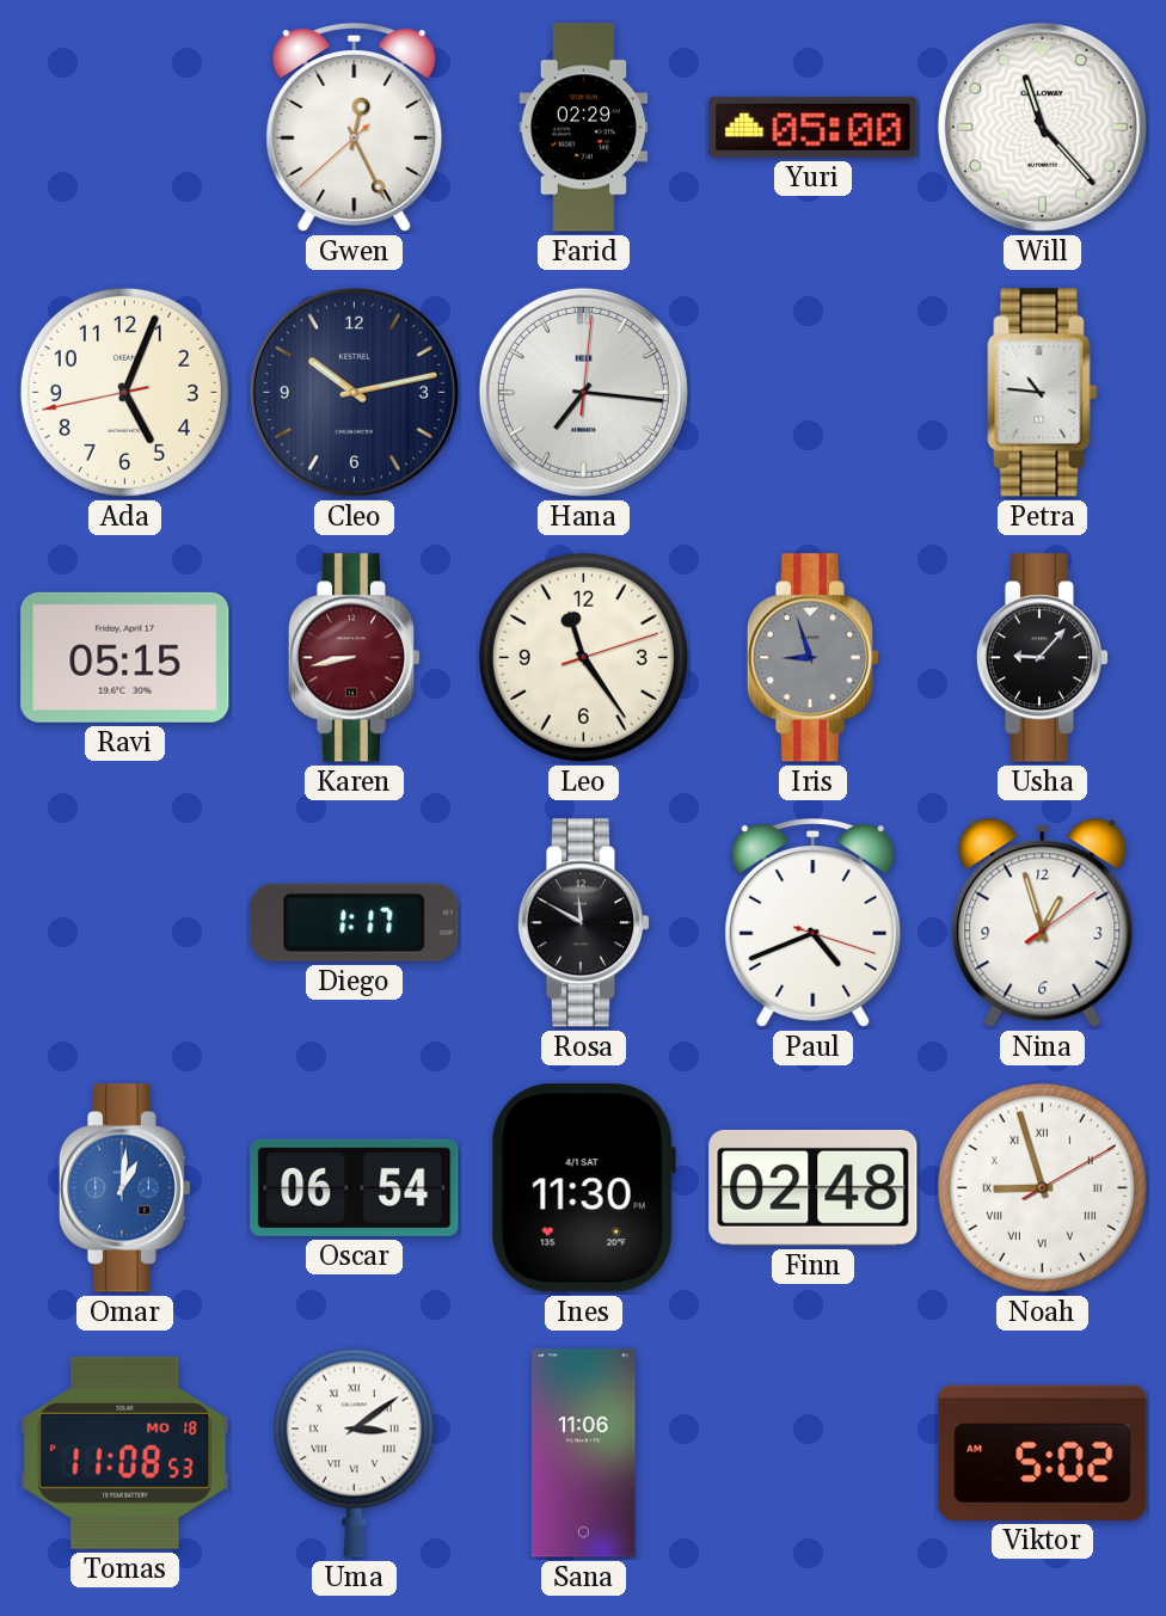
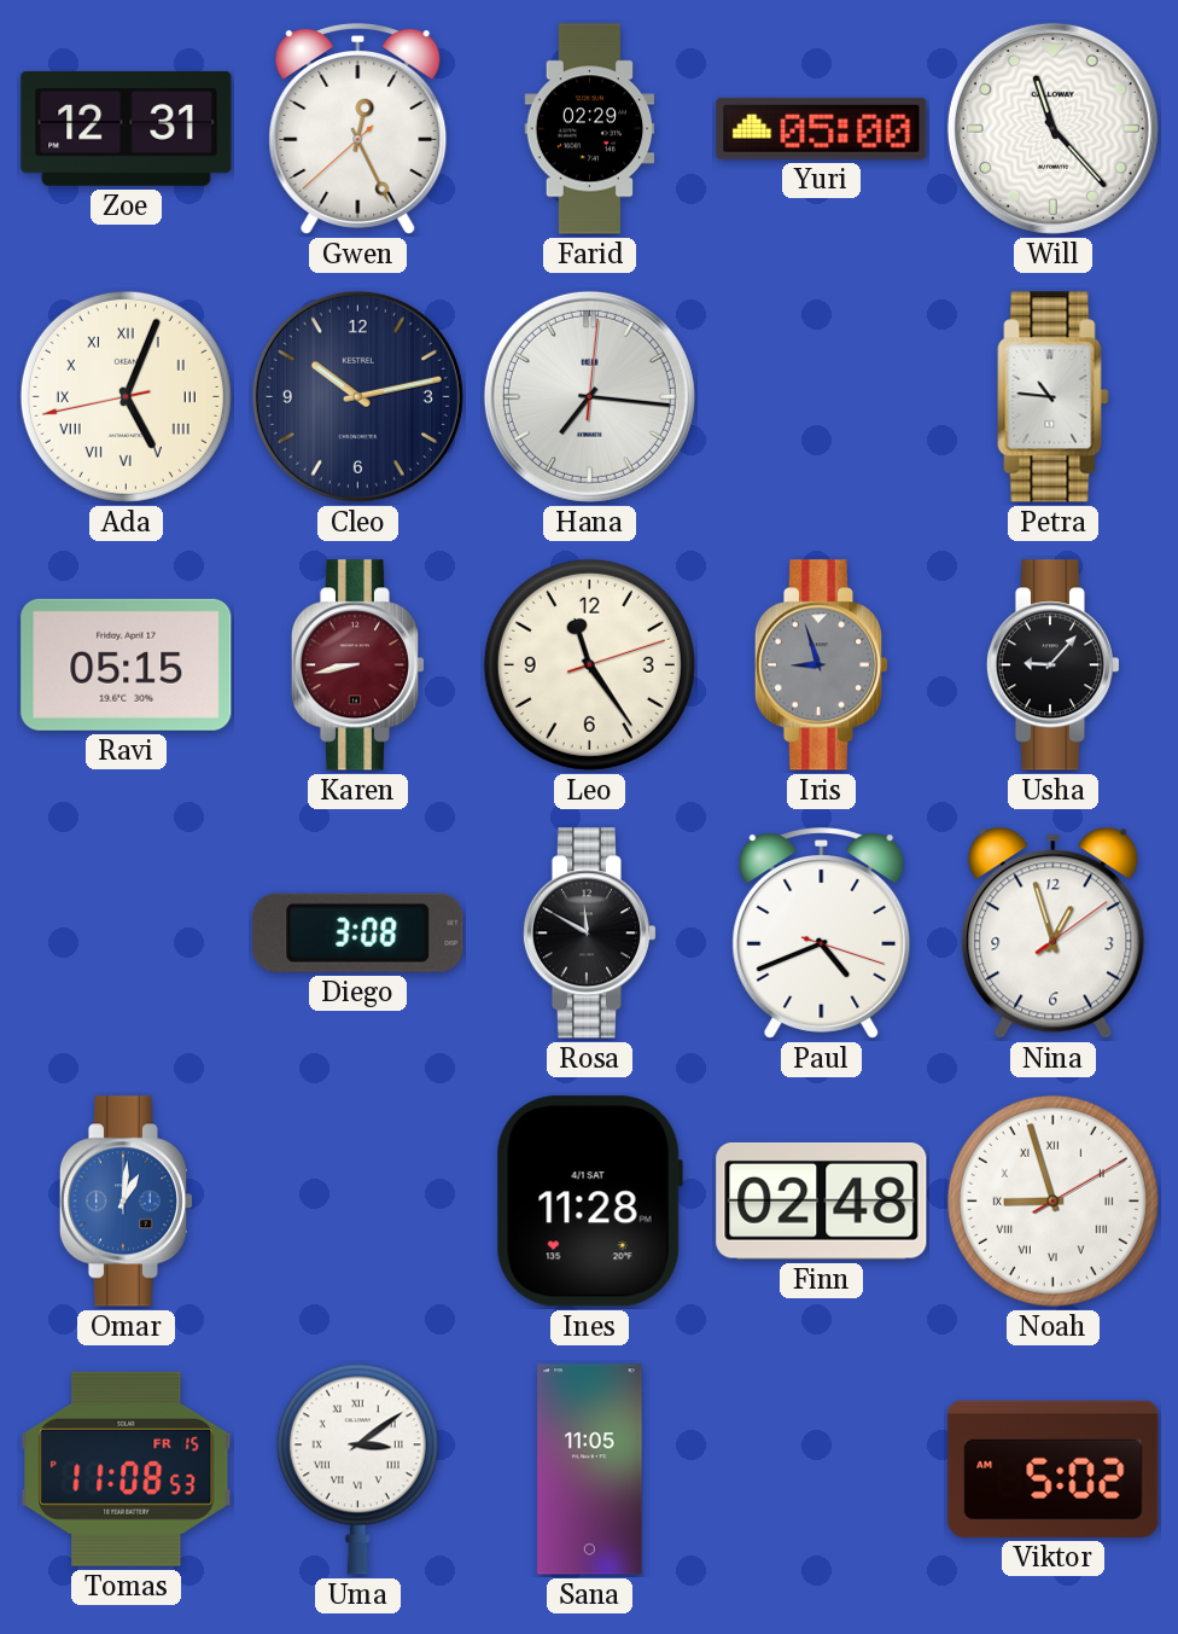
Zoe: none -> 12:31
Ada numerals: Arabic -> Roman
Diego: 1:17 -> 3:08
Oscar: 06:54 -> none
Ines: 11:30 -> 11:28
Tomas date: MO 18 -> FR 15
Sana: 11:06 -> 11:05
